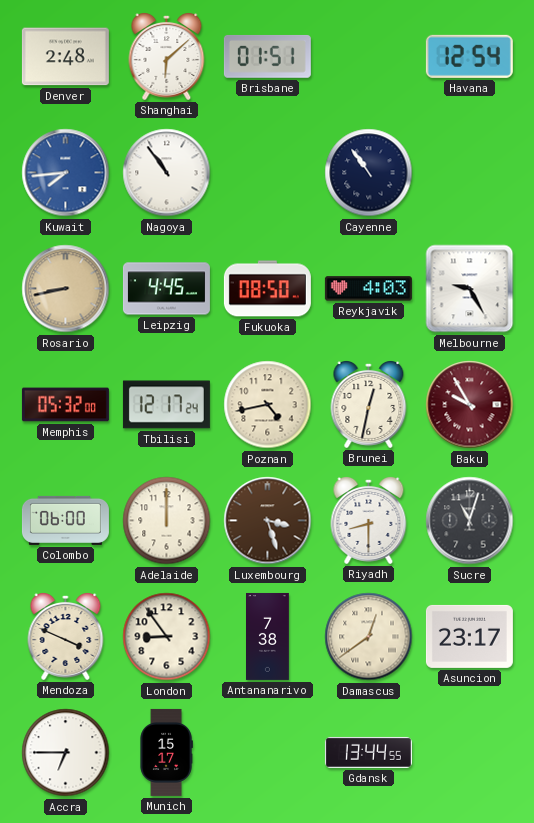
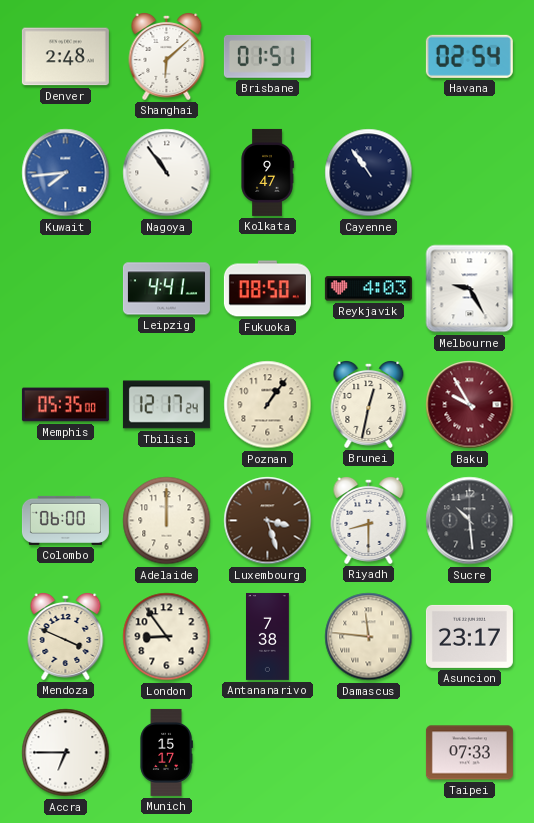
Havana: 12:54 -> 02:54
Kolkata: none -> 9:47
Rosario: 8:43 -> none
Leipzig: 4:45 -> 4:41
Memphis: 05:32 -> 05:35
Poznan: 4:43 -> 1:06
Sucre: 11:03 -> 10:29
Damascus: 12:39 -> 11:46
Gdansk: 13:44 -> none
Taipei: none -> 07:33
